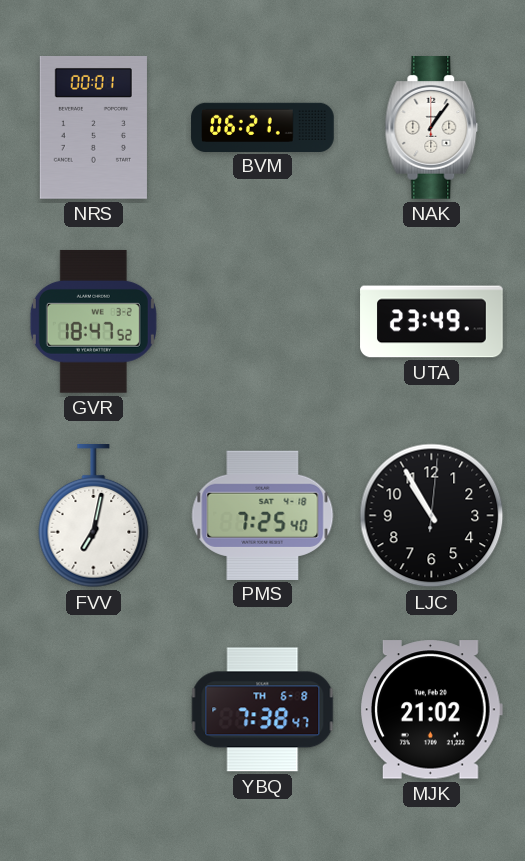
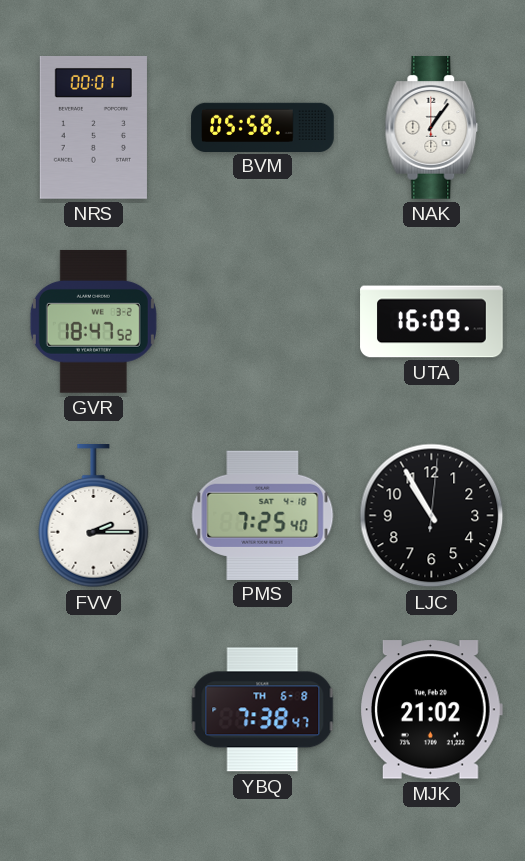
BVM: 06:21 -> 05:58
UTA: 23:49 -> 16:09
FVV: 7:02 -> 2:15
